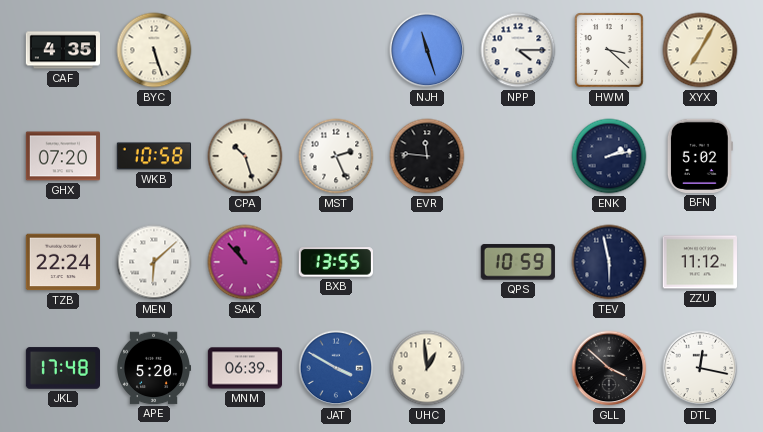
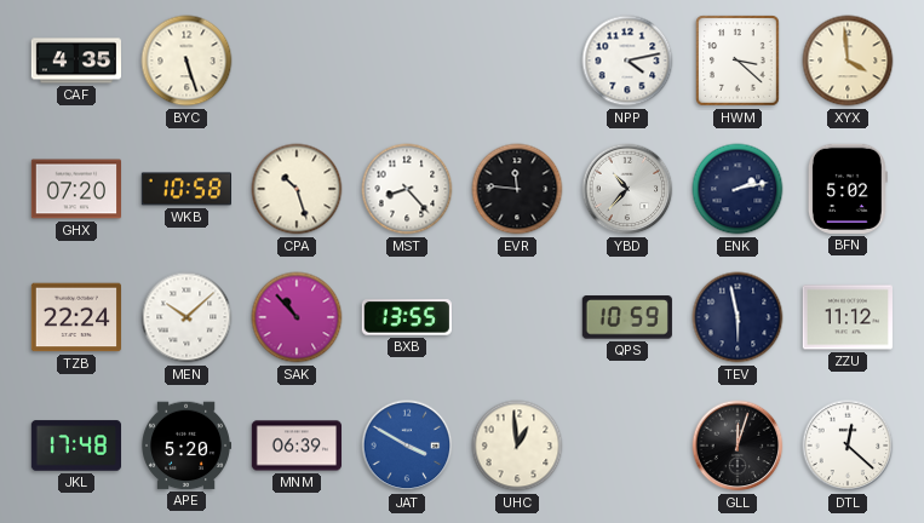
NJH: 11:27 -> none
NPP: 4:15 -> 4:13
XYX: 7:05 -> 3:59
MST: 2:26 -> 8:23
YBD: none -> 10:37
MEN: 6:08 -> 10:08
GLL: 3:52 -> 12:03
DTL: 12:17 -> 12:22
